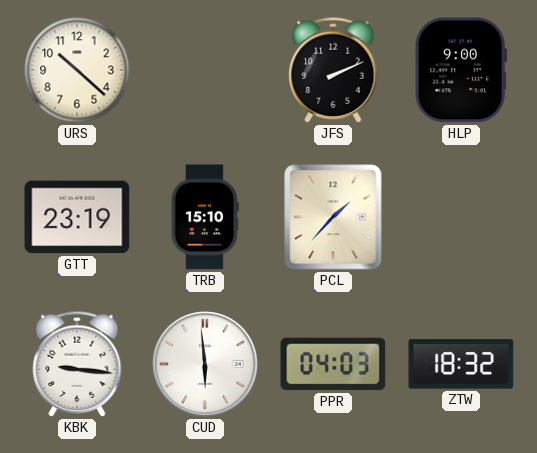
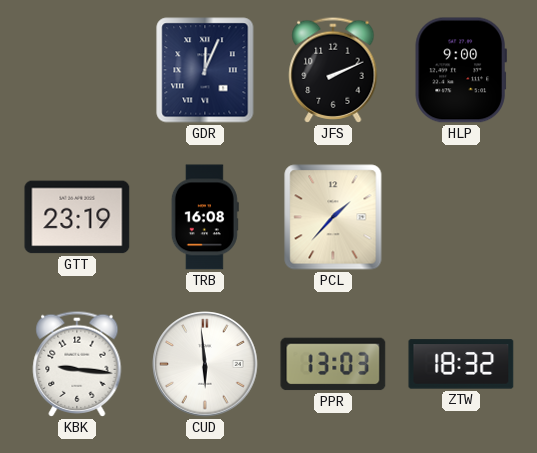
URS: 10:22 -> none
GDR: none -> 12:04
TRB: 15:10 -> 16:08
PPR: 04:03 -> 13:03
